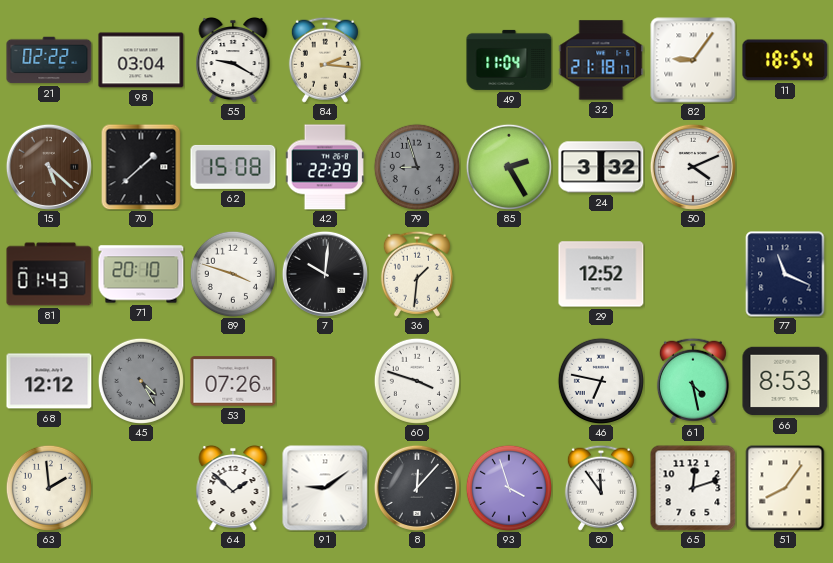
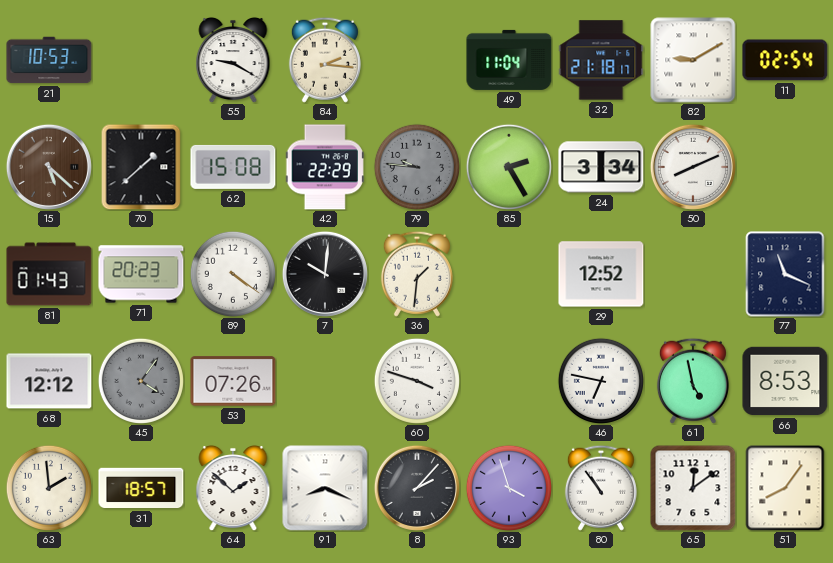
21: 02:22 -> 10:53
98: 03:04 -> none
82: 9:06 -> 9:10
11: 18:54 -> 02:54
79: 8:57 -> 9:46
24: 3:32 -> 3:34
50: 4:11 -> 8:11
71: 20:10 -> 20:23
89: 3:48 -> 4:21
45: 4:25 -> 4:06
61: 4:28 -> 4:58
31: none -> 18:57
91: 9:09 -> 8:19
8: 12:07 -> 2:07
80: 11:54 -> 10:54
65: 12:12 -> 12:09
